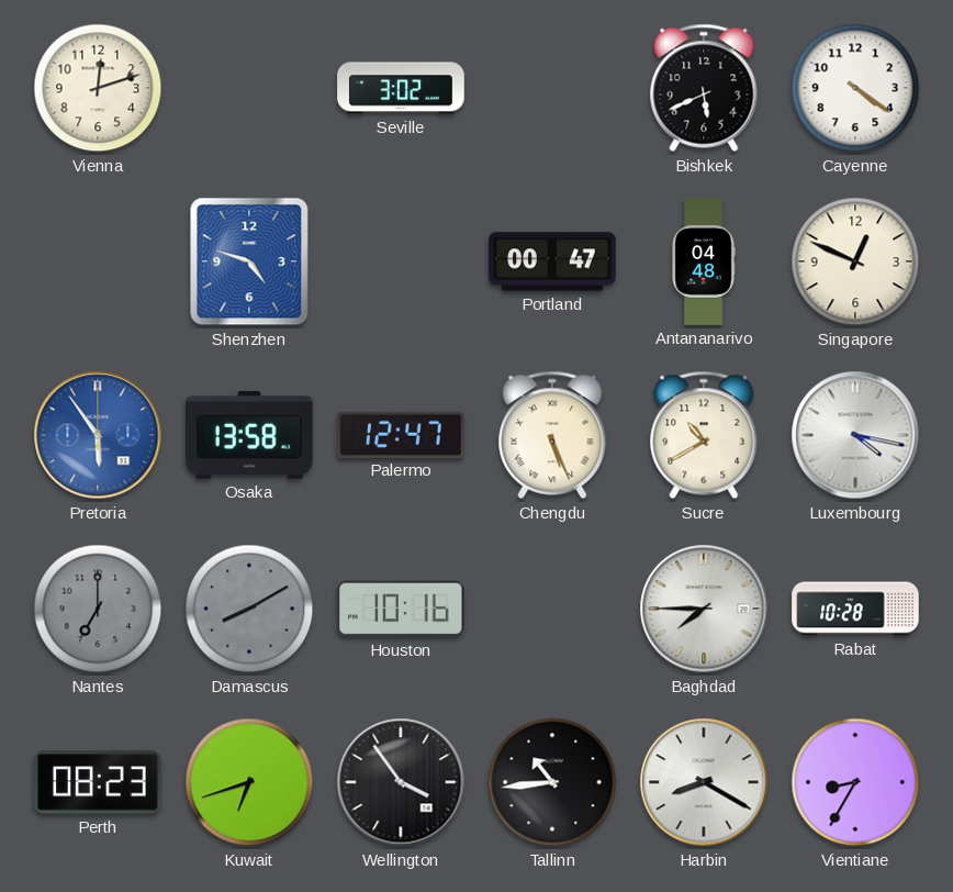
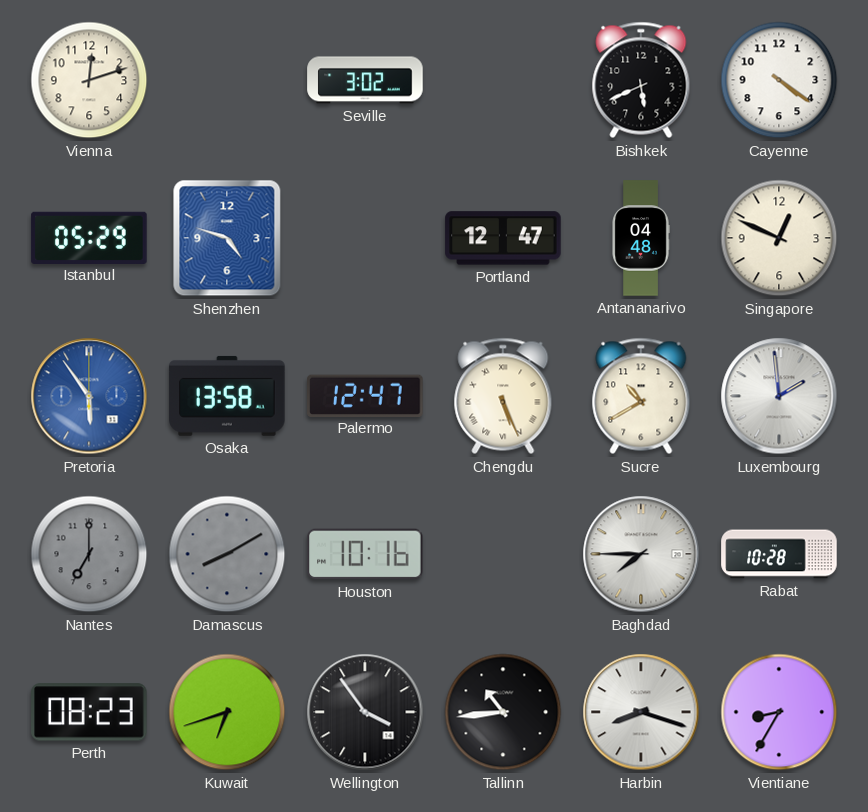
Istanbul: none -> 05:29
Portland: 00:47 -> 12:47
Luxembourg: 4:17 -> 1:59
Harbin: 8:20 -> 8:18
